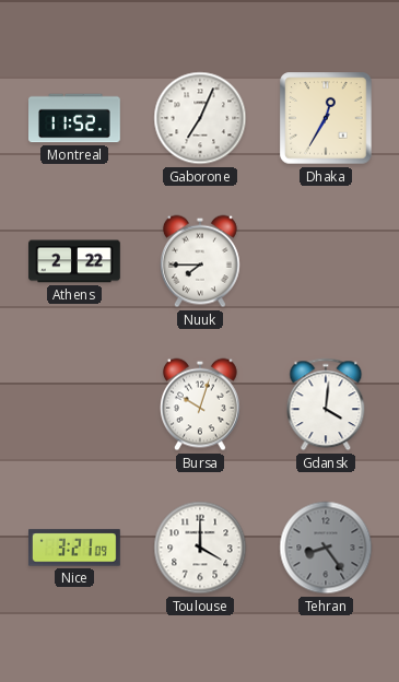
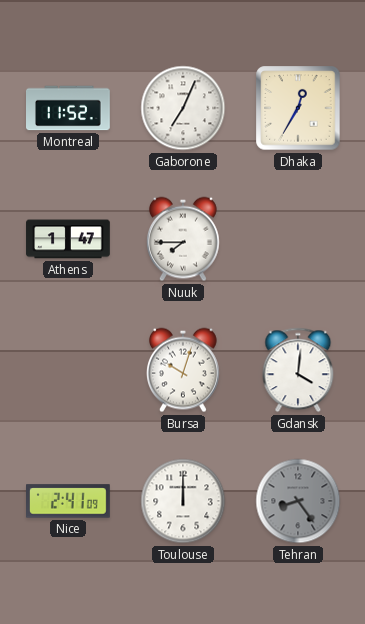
Athens: 2:22 -> 1:47
Nice: 3:21 -> 2:41
Toulouse: 4:00 -> 12:00
